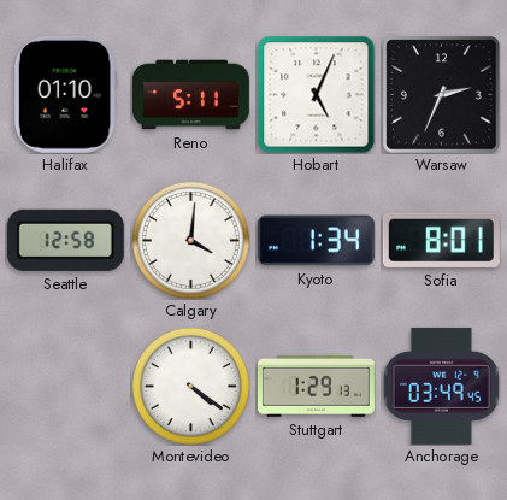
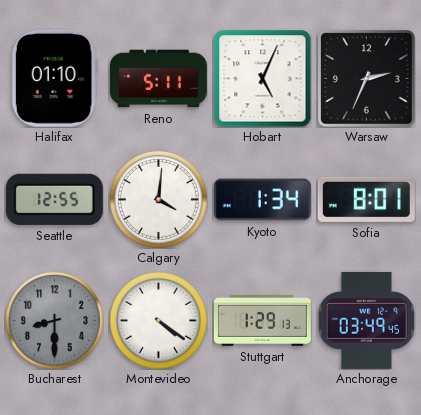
Seattle: 12:58 -> 12:55
Bucharest: none -> 8:30
